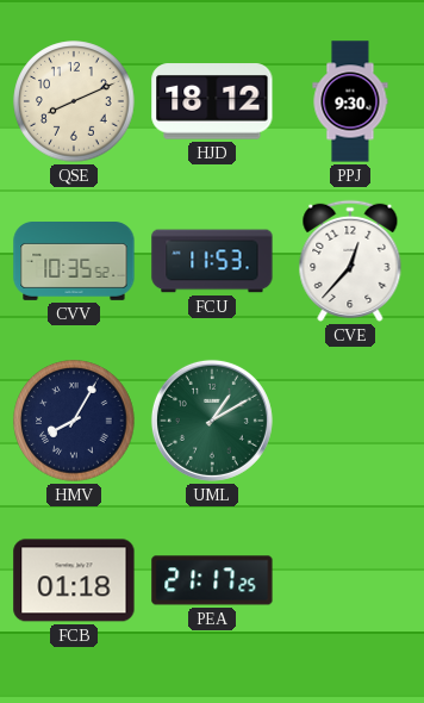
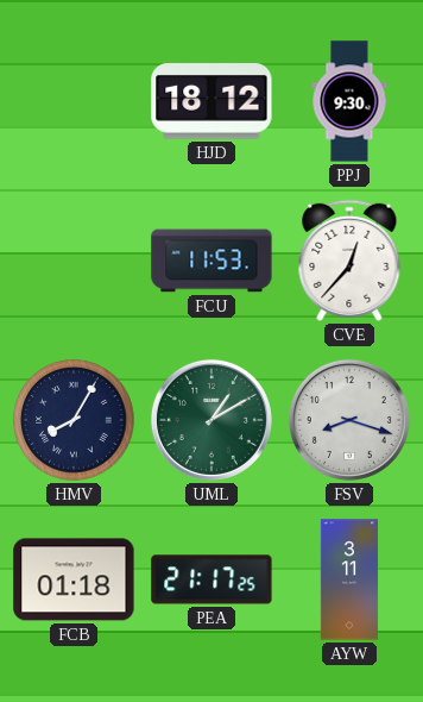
QSE: 8:11 -> none
CVV: 10:35 -> none
FSV: none -> 8:18
AYW: none -> 3:11
